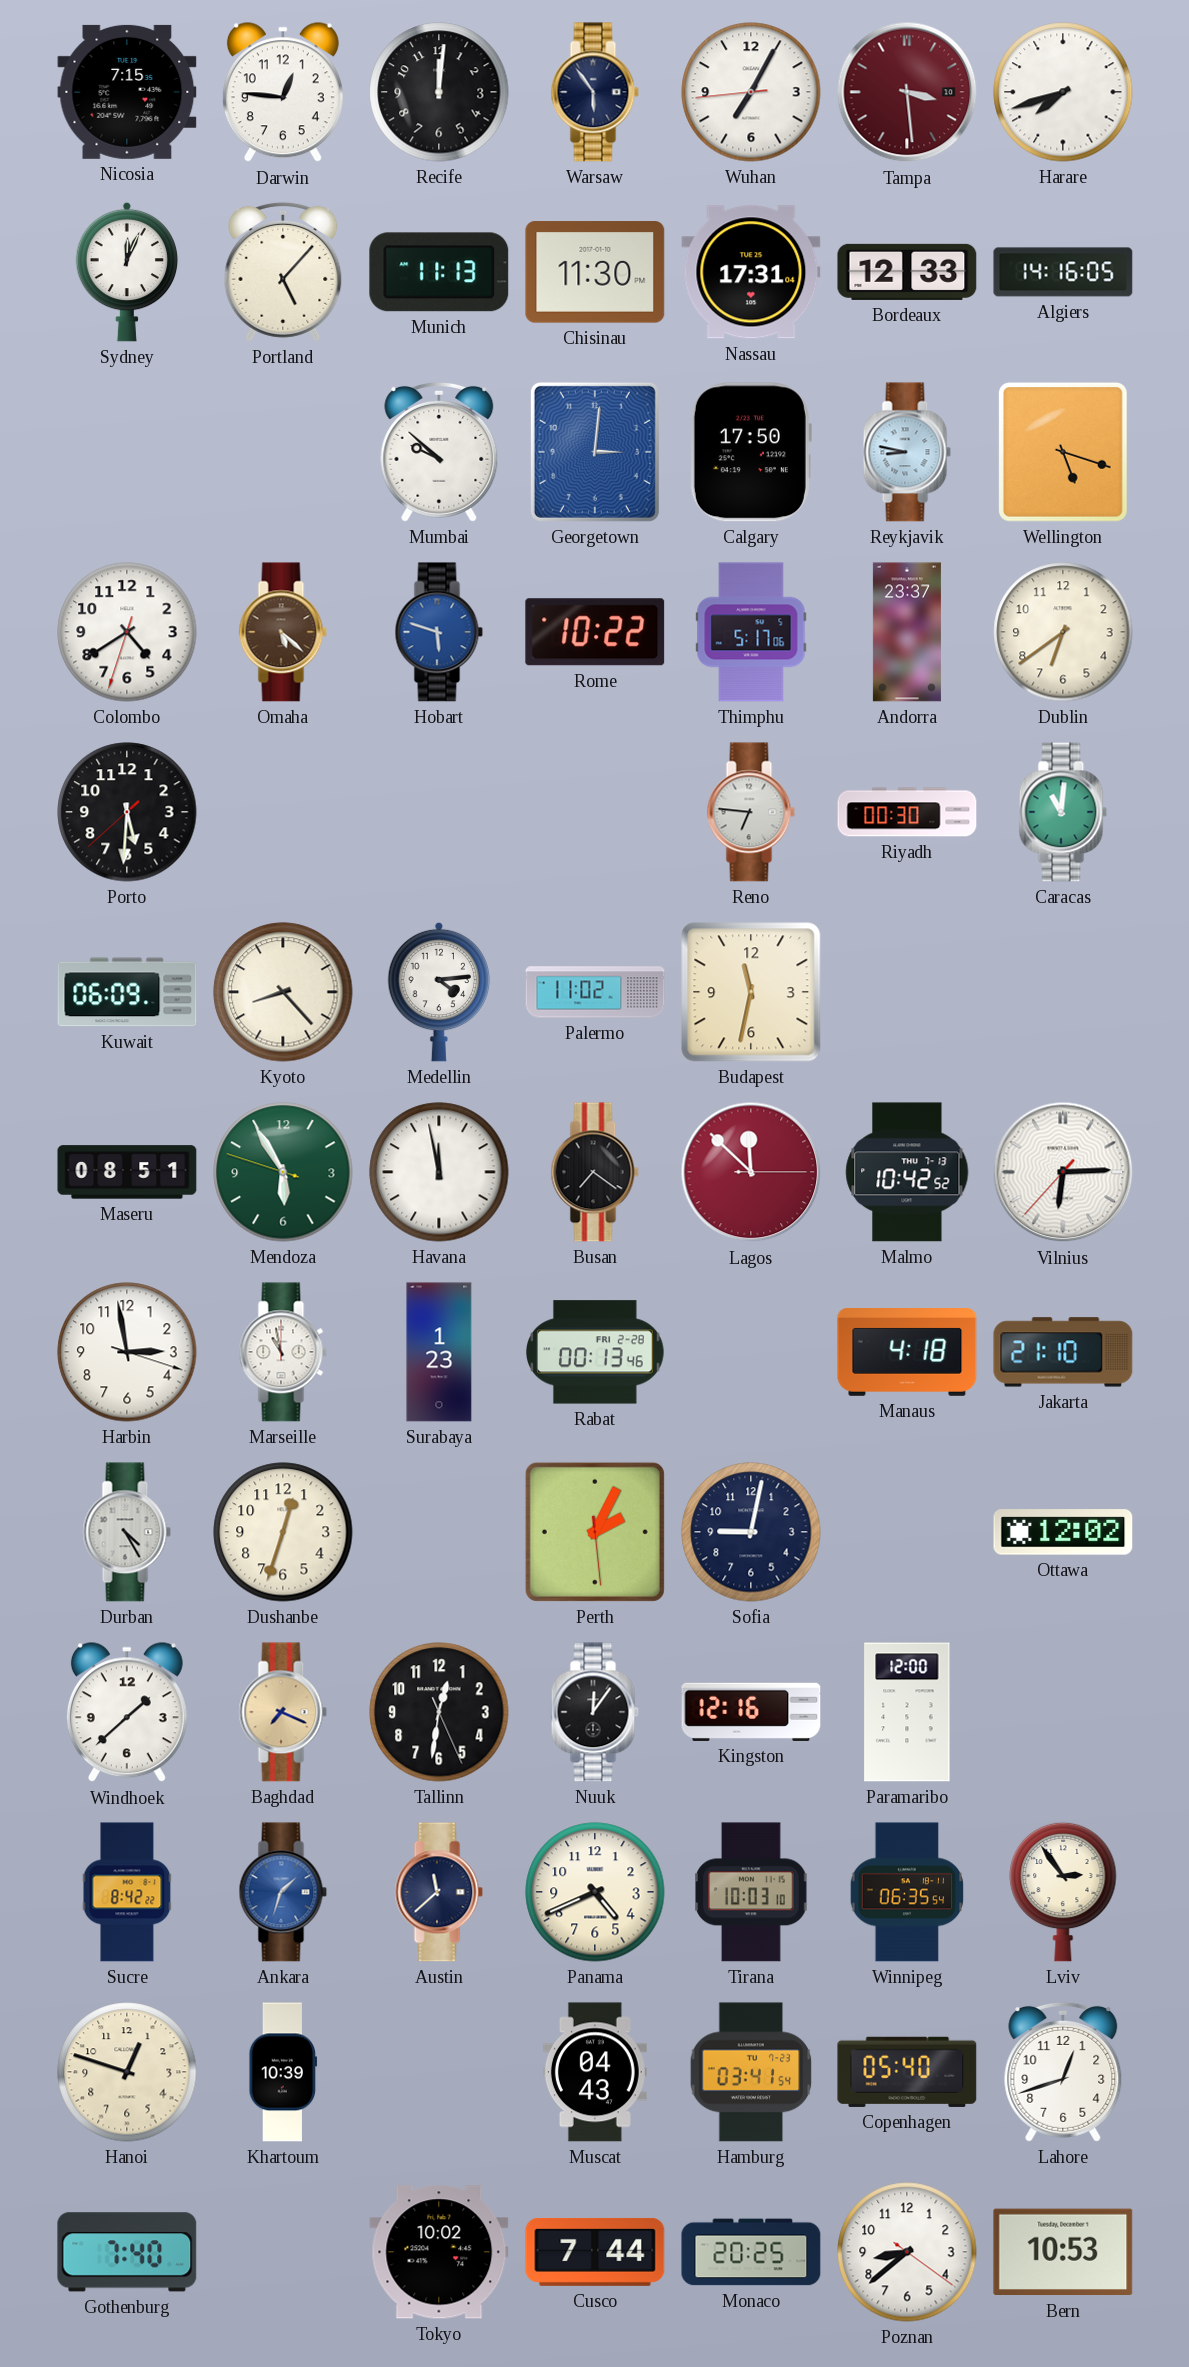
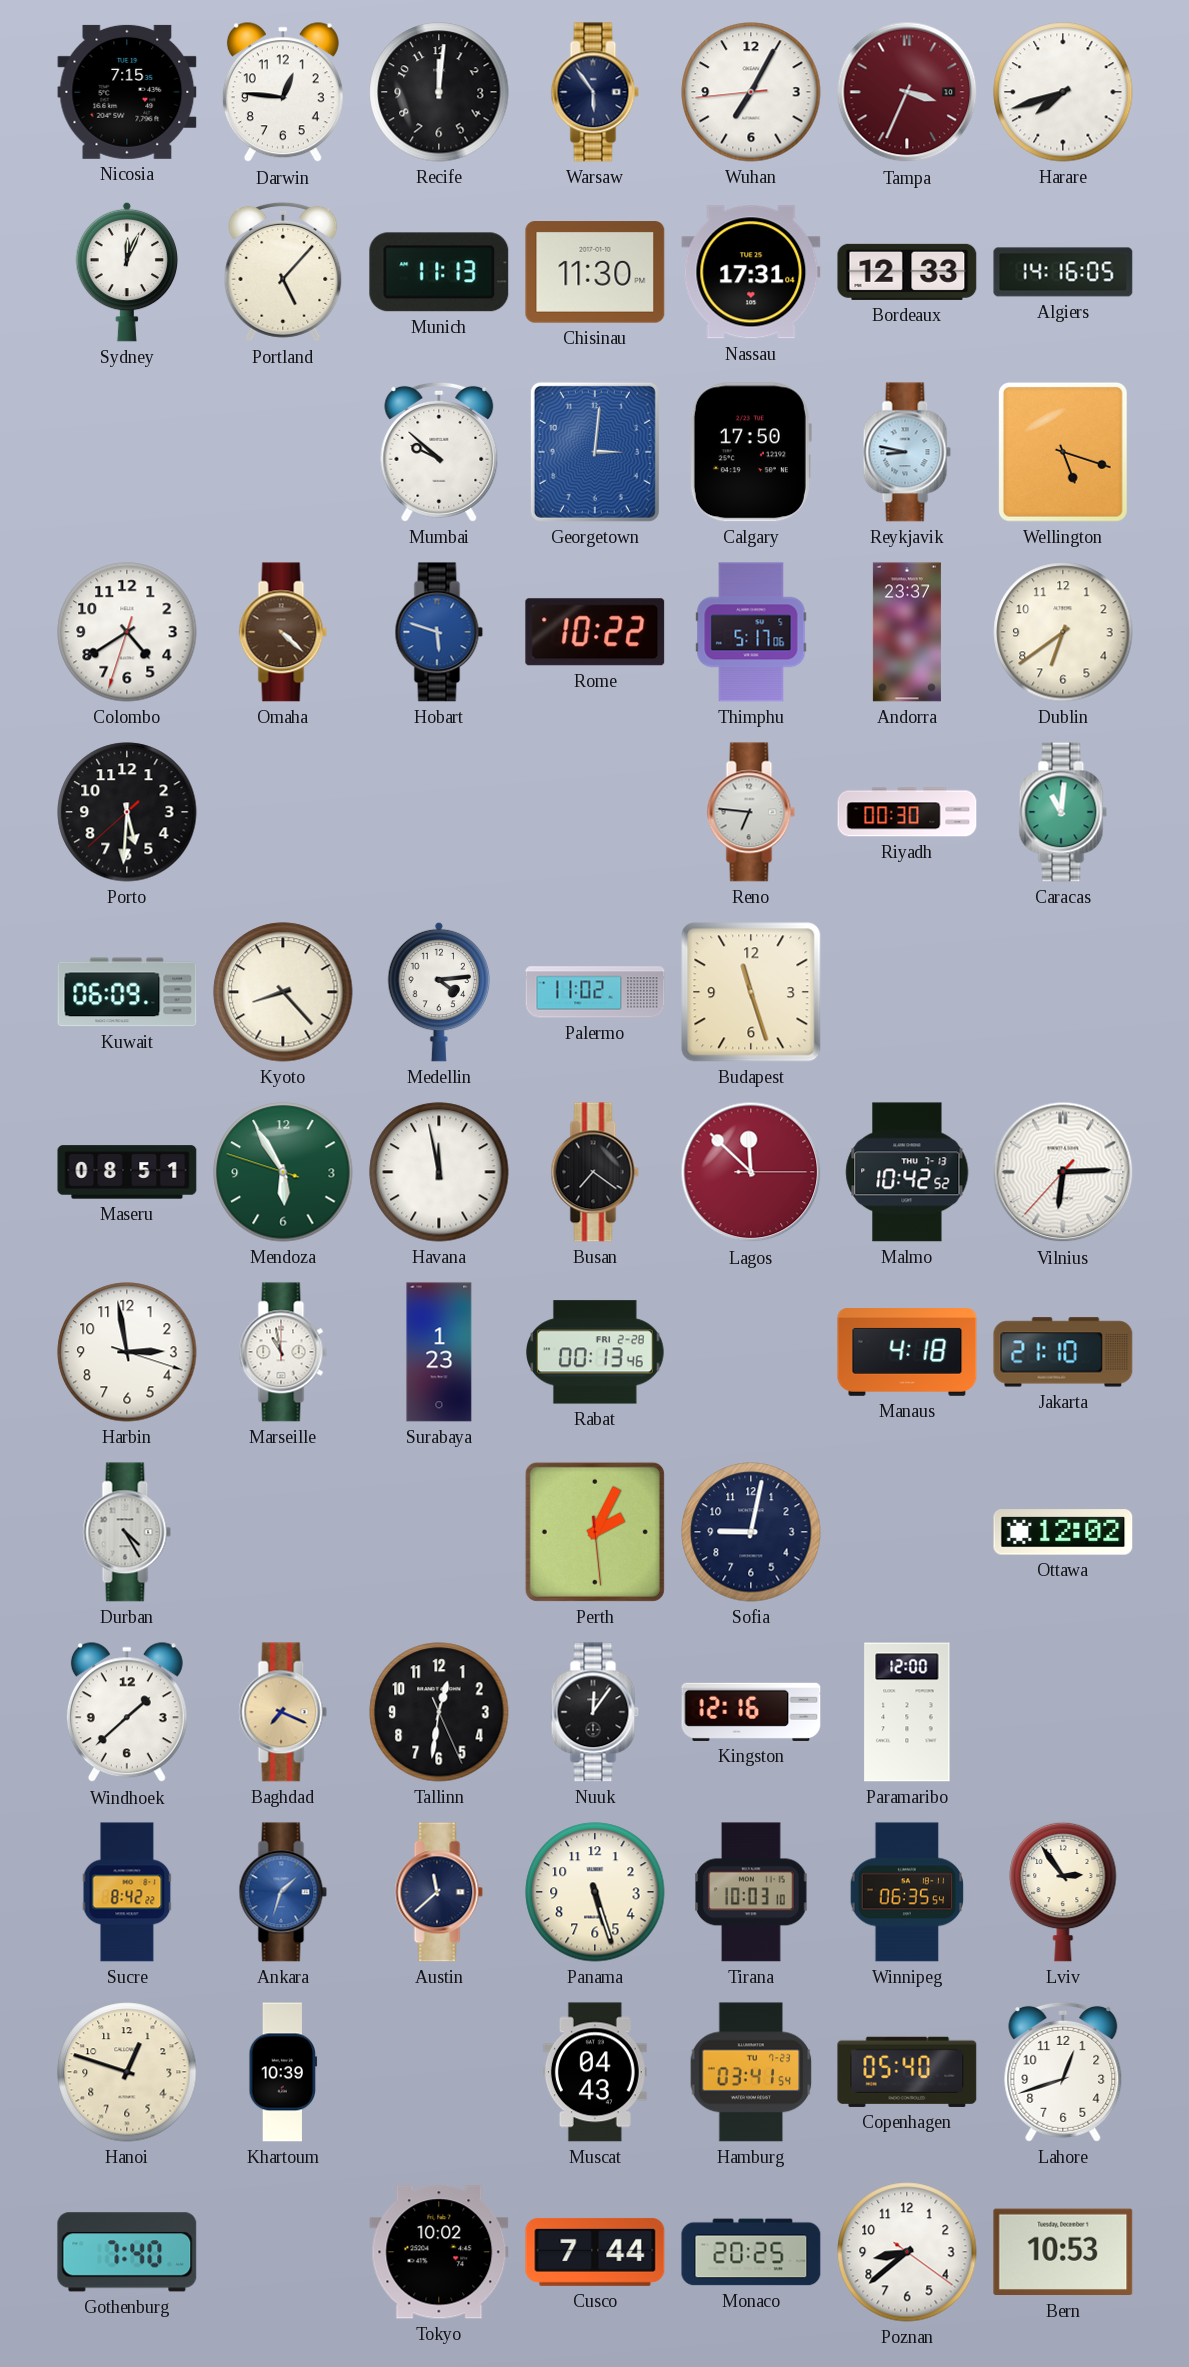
Tampa: 3:29 -> 3:34
Omaha: 5:22 -> 4:22
Budapest: 11:32 -> 11:27
Dushanbe: 12:33 -> none
Panama: 4:41 -> 5:27
